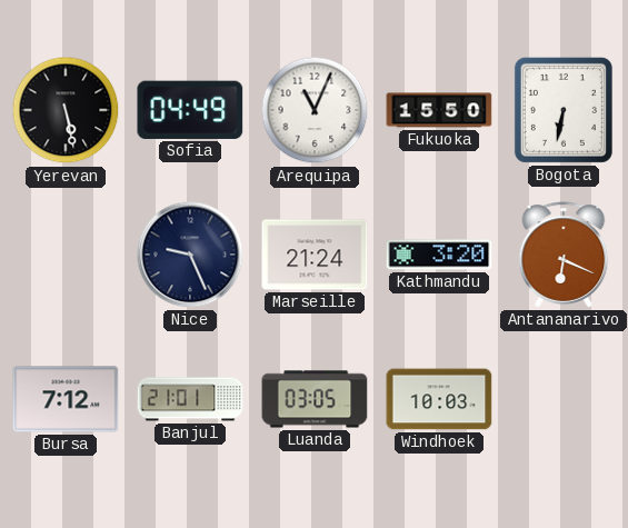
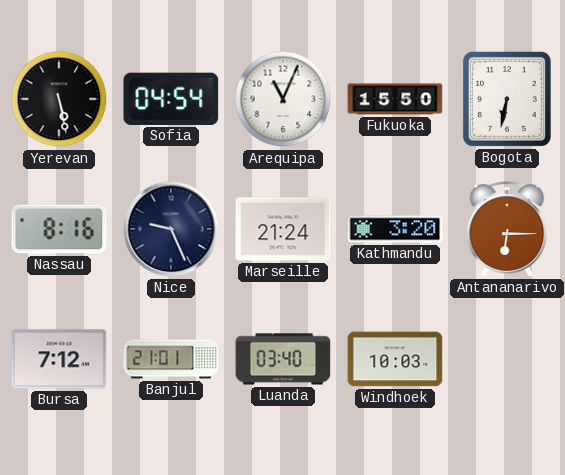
Sofia: 04:49 -> 04:54
Nassau: none -> 8:16
Antananarivo: 6:19 -> 6:15
Luanda: 03:05 -> 03:40
